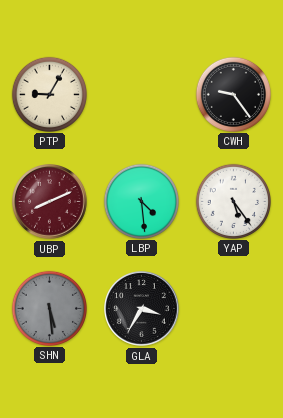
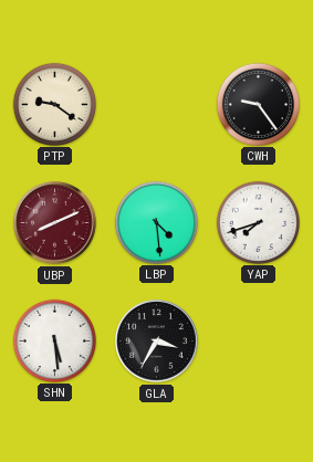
PTP: 9:05 -> 9:21
YAP: 5:24 -> 7:42
SHN dial: grey -> white
